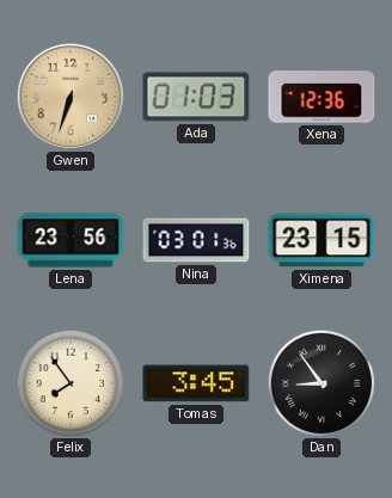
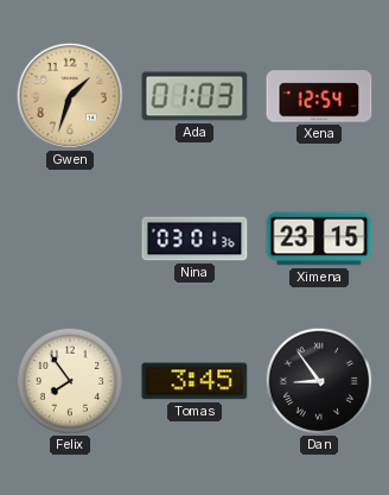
Gwen: 6:33 -> 1:33
Xena: 12:36 -> 12:54
Lena: 23:56 -> none
